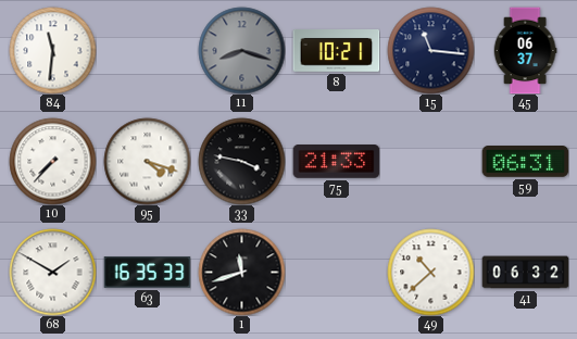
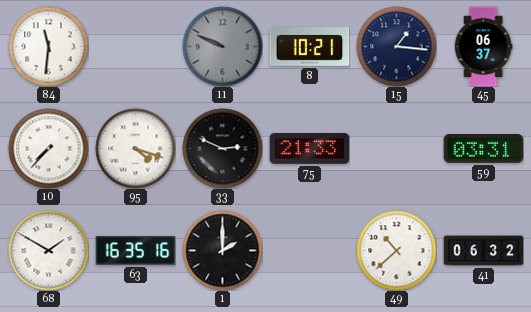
11: 8:18 -> 9:49
15: 11:16 -> 1:16
33: 3:47 -> 2:49
59: 06:31 -> 03:31
63: 16:35:33 -> 16:35:16
1: 11:42 -> 2:00
